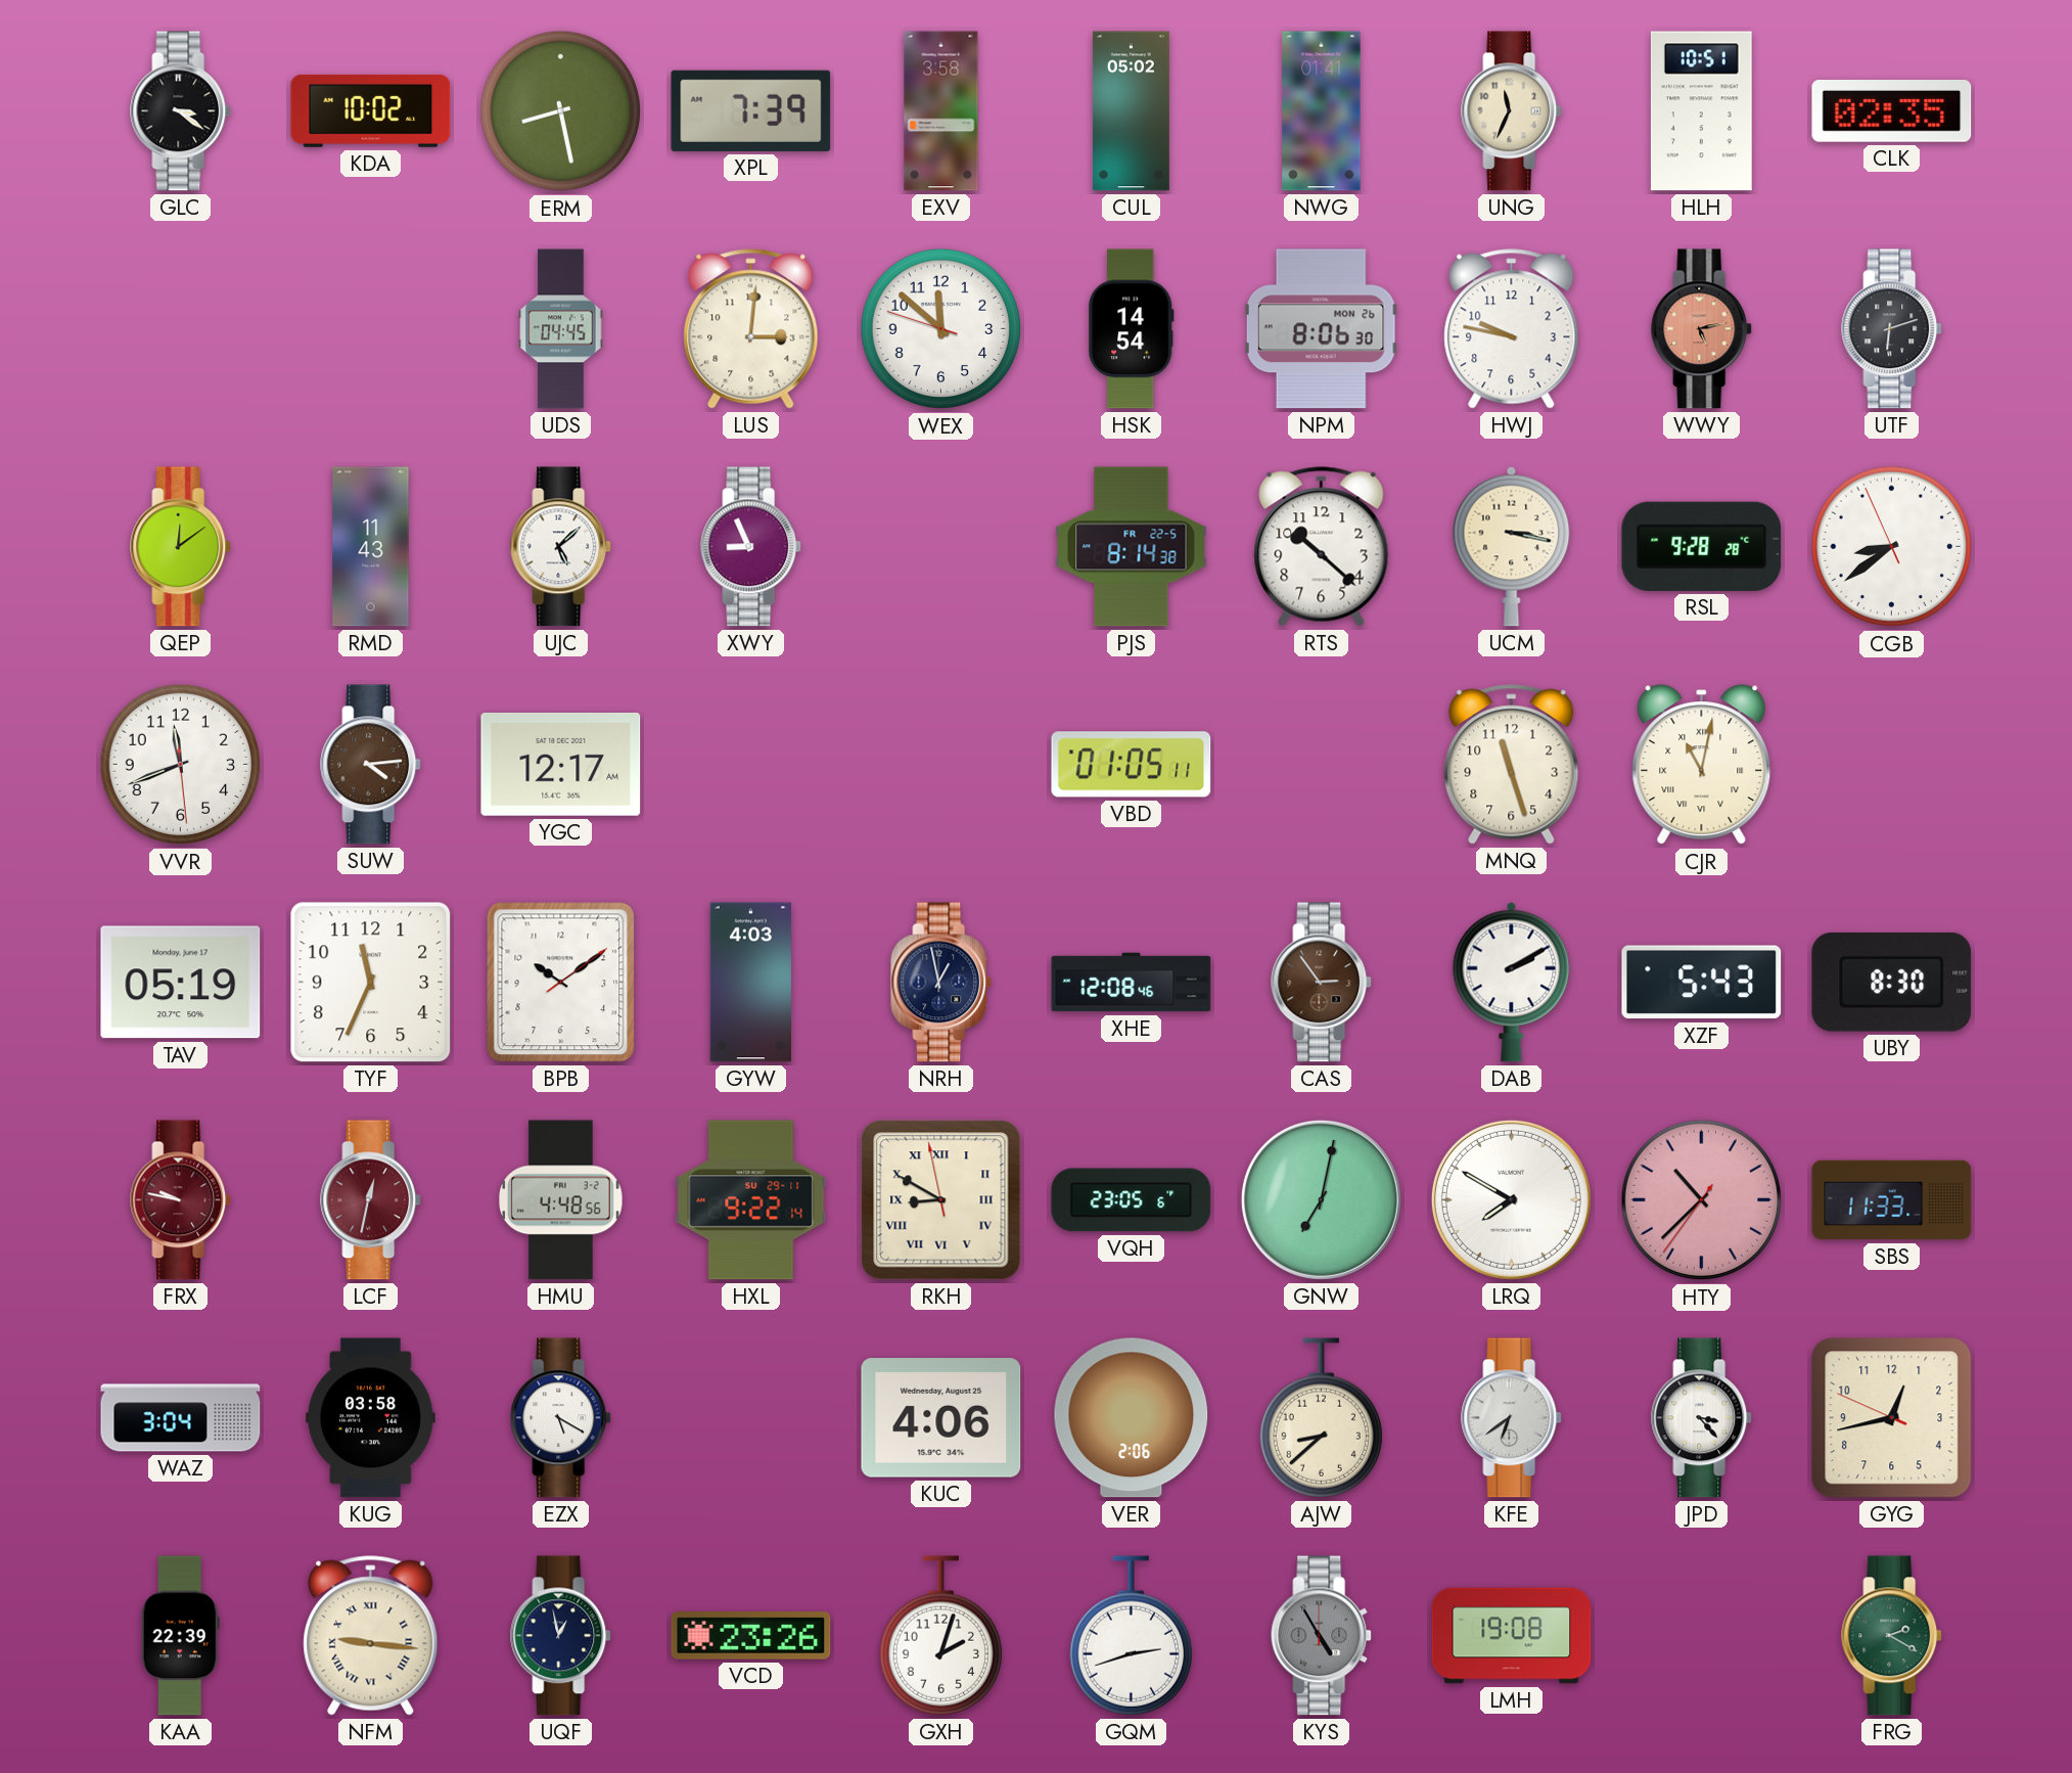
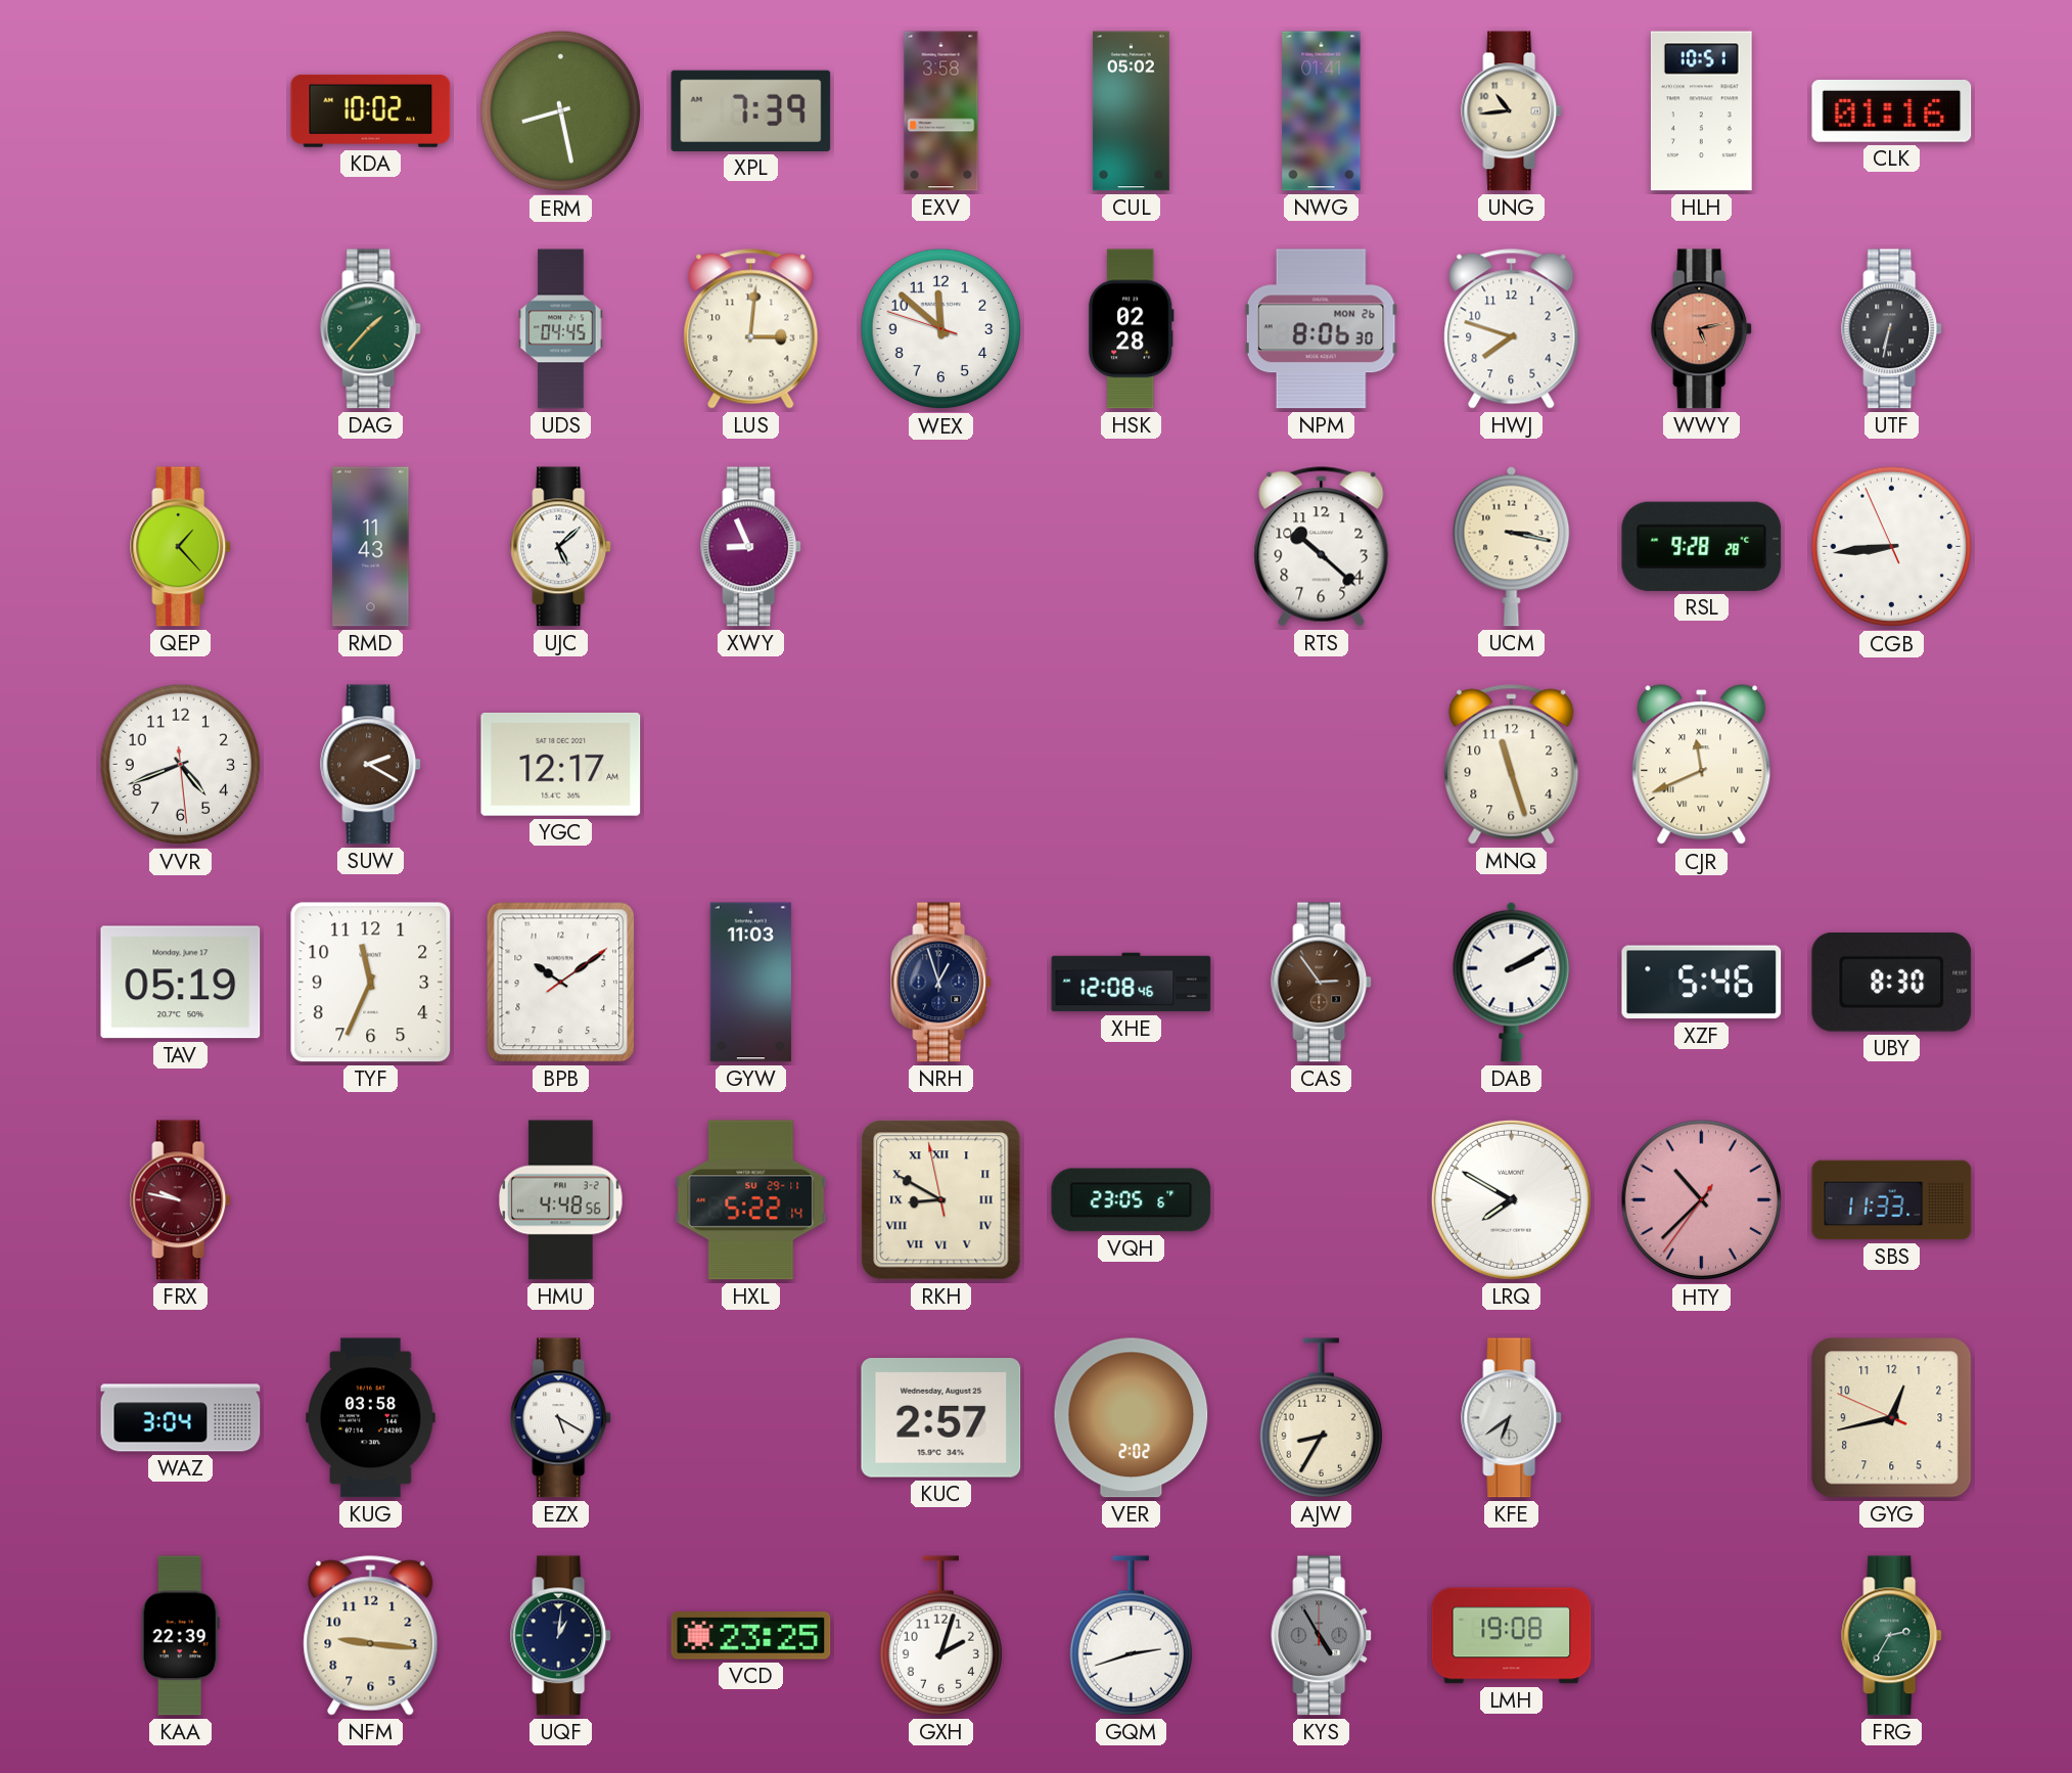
GLC: 3:21 -> none
UNG: 11:34 -> 10:44
CLK: 02:35 -> 01:16
DAG: none -> 1:37
HSK: 14:54 -> 02:28
HWJ: 9:47 -> 7:48
UTF: 6:12 -> 6:32
QEP: 12:09 -> 1:23
PJS: 8:14 -> none
CGB: 8:38 -> 8:43
VVR: 11:41 -> 4:41
SUW: 4:14 -> 2:20
VBD: 01:05 -> none
CJR: 11:02 -> 11:41
GYW: 4:03 -> 11:03
NRH: 12:58 -> 12:57
XZF: 5:43 -> 5:46
LCF: 12:32 -> none
HXL: 9:22 -> 5:22
GNW: 7:02 -> none
KUC: 4:06 -> 2:57
VER: 2:06 -> 2:02
AJW: 8:38 -> 8:35
JPD: 3:23 -> none
NFM numerals: Roman -> Arabic
UQF: 12:58 -> 1:01
VCD: 23:26 -> 23:25
FRG: 2:20 -> 2:35
